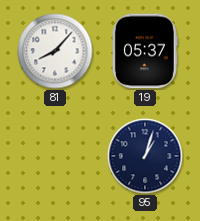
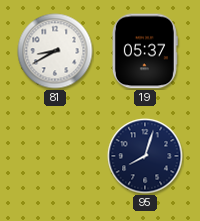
81: 8:07 -> 8:40
95: 1:03 -> 8:03
